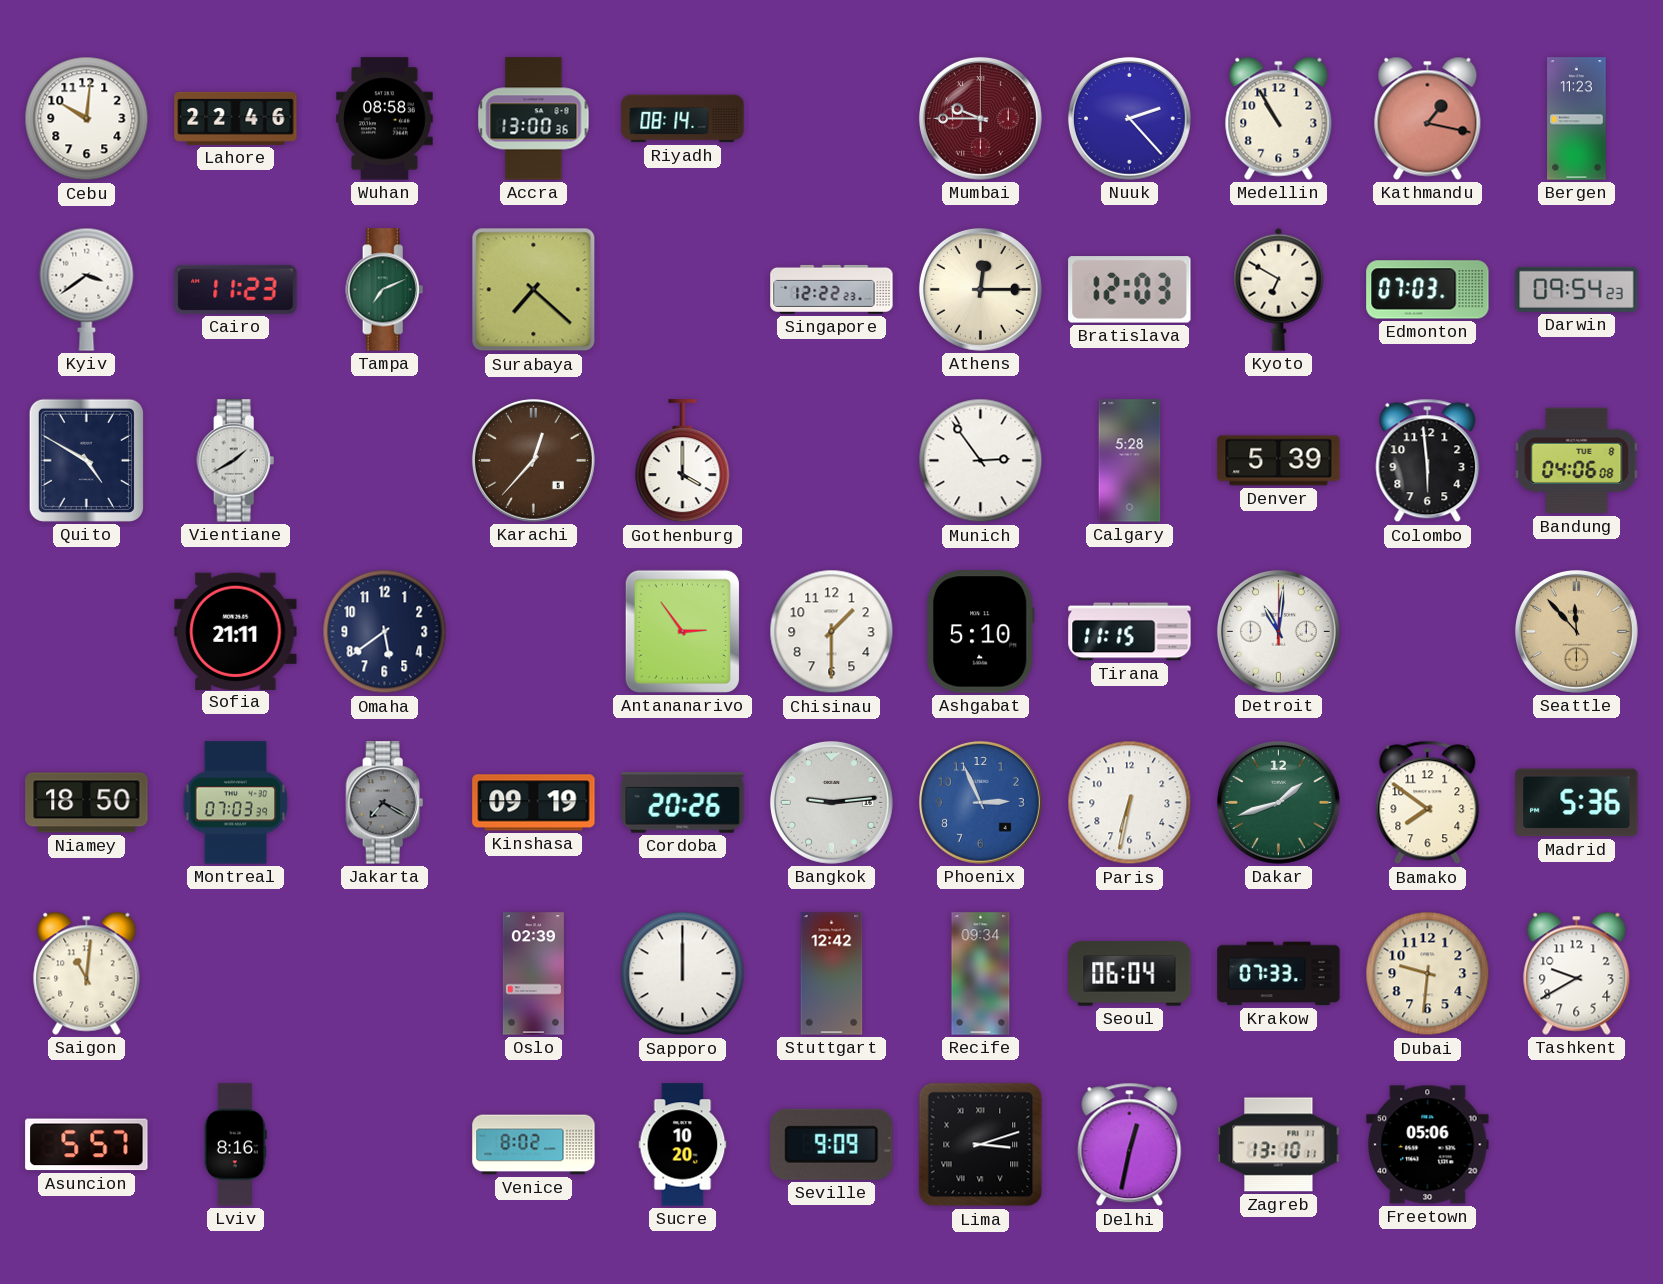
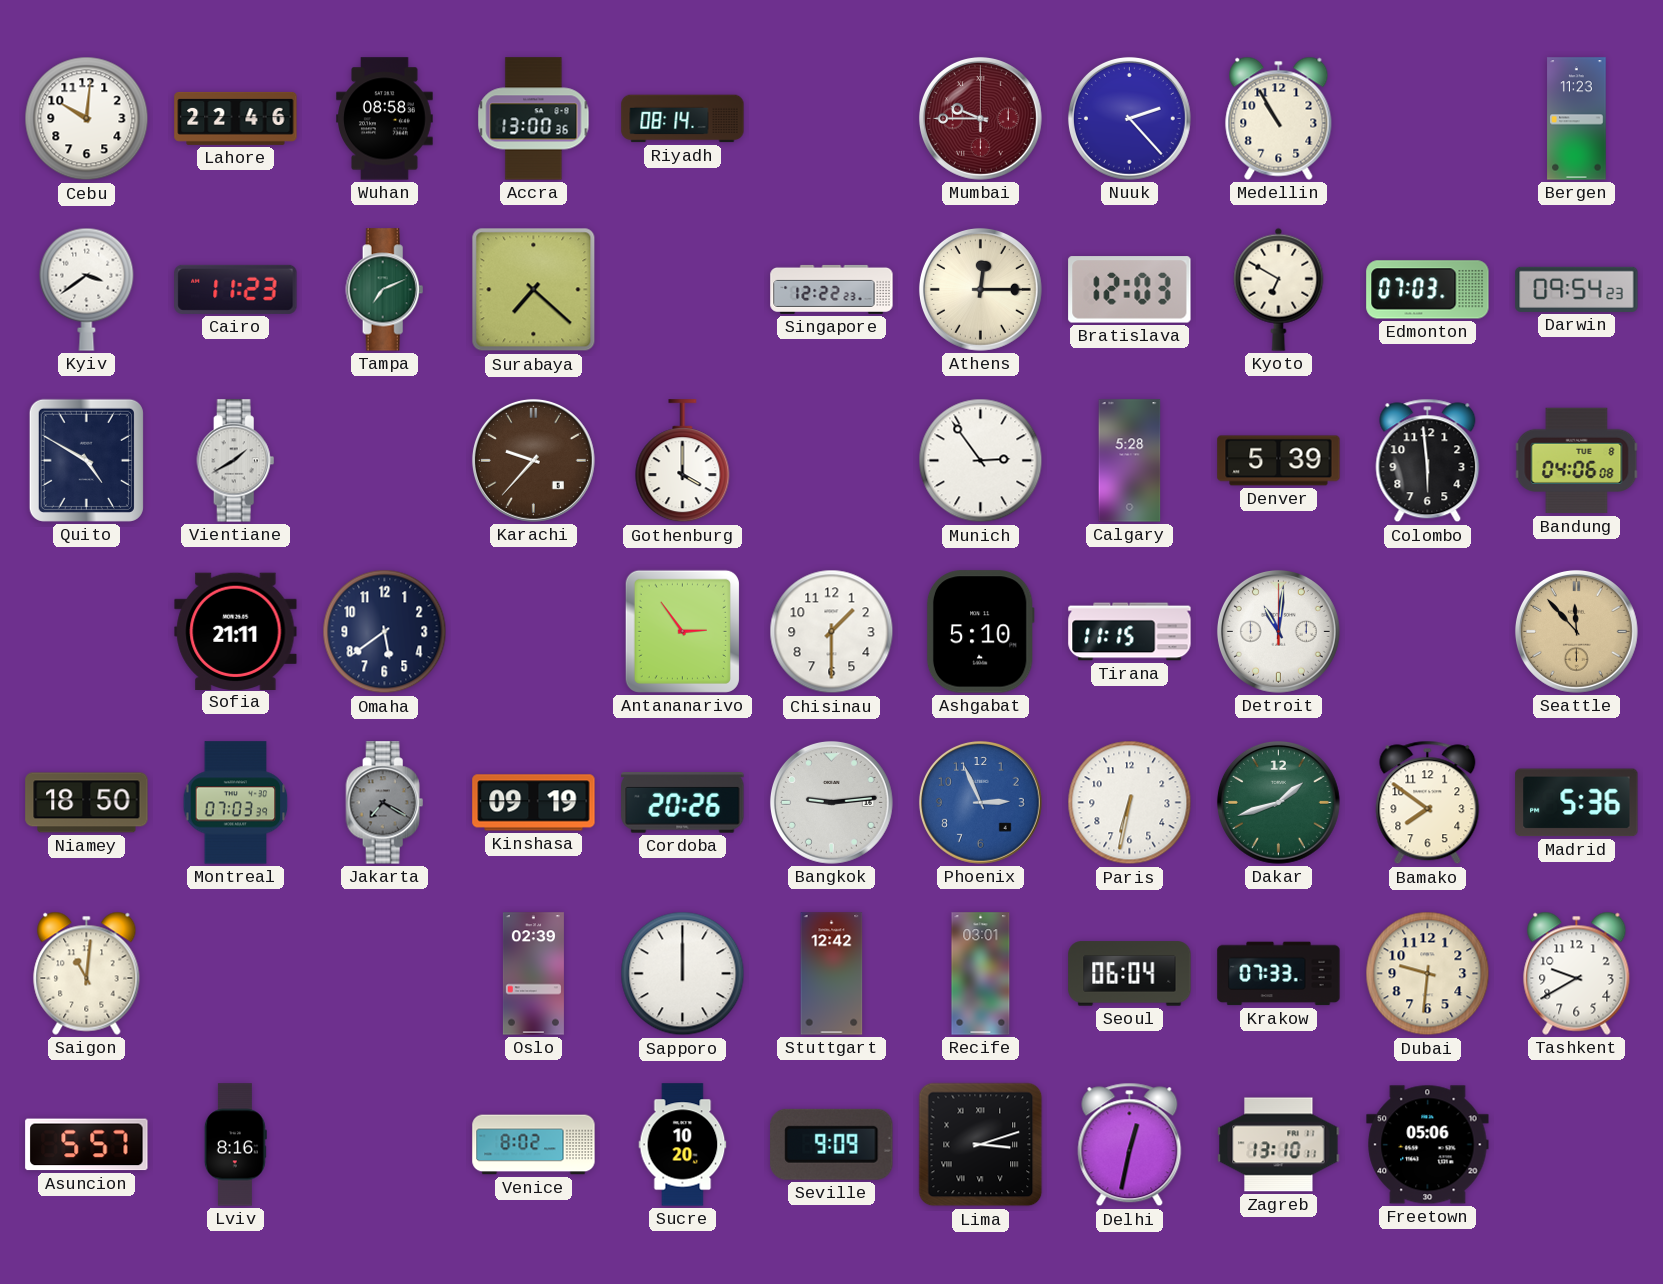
Kathmandu: 1:17 -> none
Karachi: 12:37 -> 9:37
Recife: 09:34 -> 03:01
